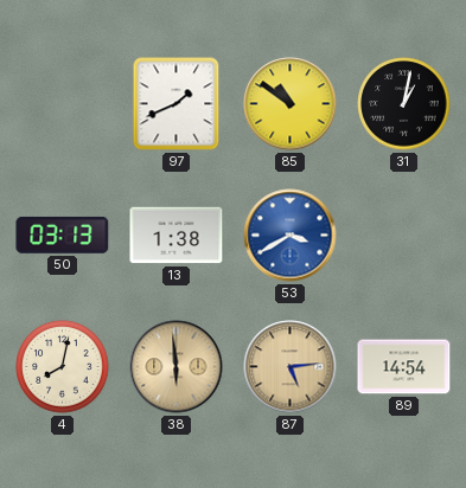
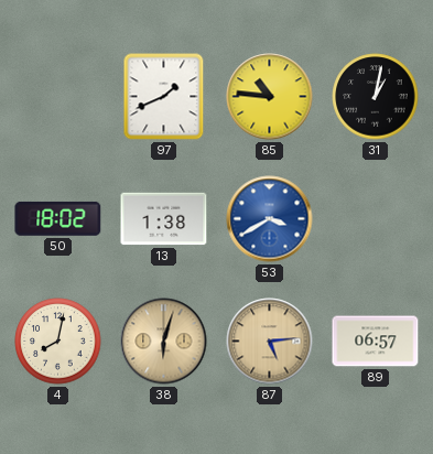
85: 10:51 -> 10:46
50: 03:13 -> 18:02
38: 5:59 -> 6:03
89: 14:54 -> 06:57
